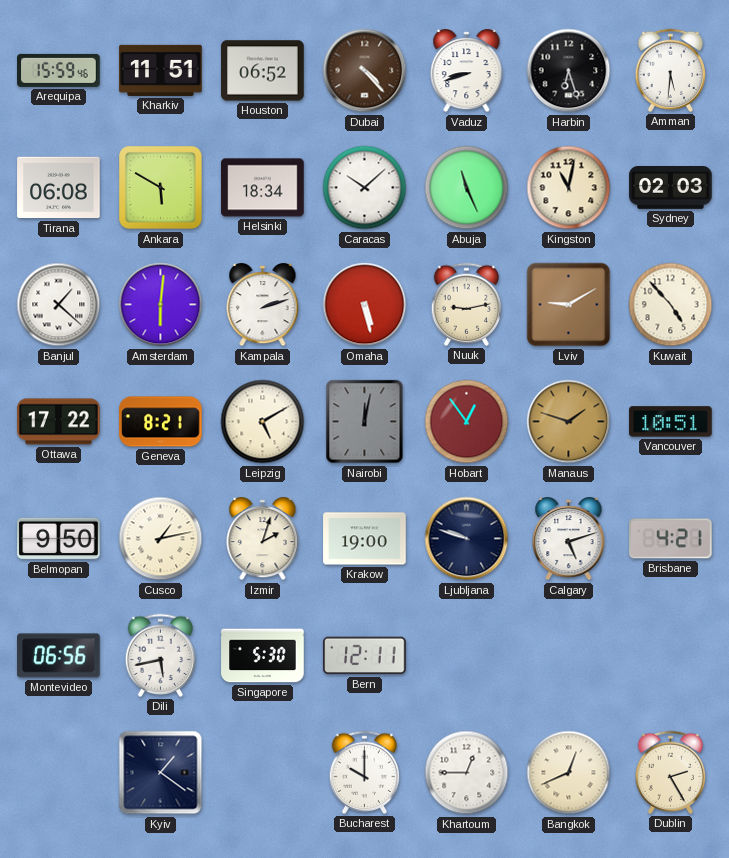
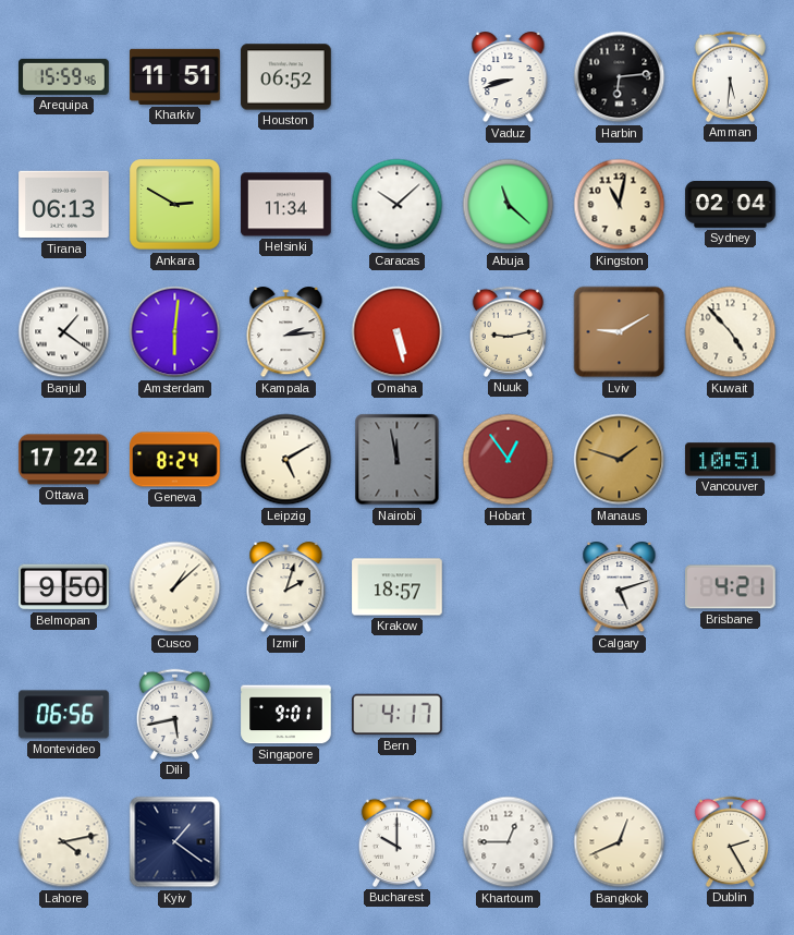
Dubai: 4:23 -> none
Harbin: 6:27 -> 6:14
Tirana: 06:08 -> 06:13
Ankara: 5:50 -> 2:50
Helsinki: 18:34 -> 11:34
Abuja: 11:26 -> 11:22
Sydney: 02:03 -> 02:04
Banjul: 1:22 -> 1:21
Kampala: 2:12 -> 2:14
Geneva: 8:21 -> 8:24
Nairobi: 12:02 -> 11:58
Cusco: 1:13 -> 1:08
Krakow: 19:00 -> 18:57
Ljubljana: 9:48 -> none
Singapore: 5:30 -> 9:01
Bern: 12:11 -> 4:17
Lahore: none -> 4:13
